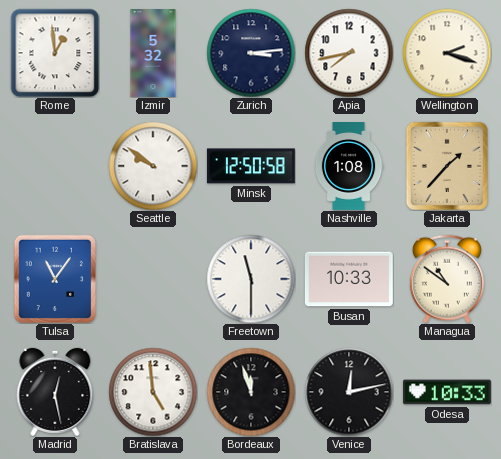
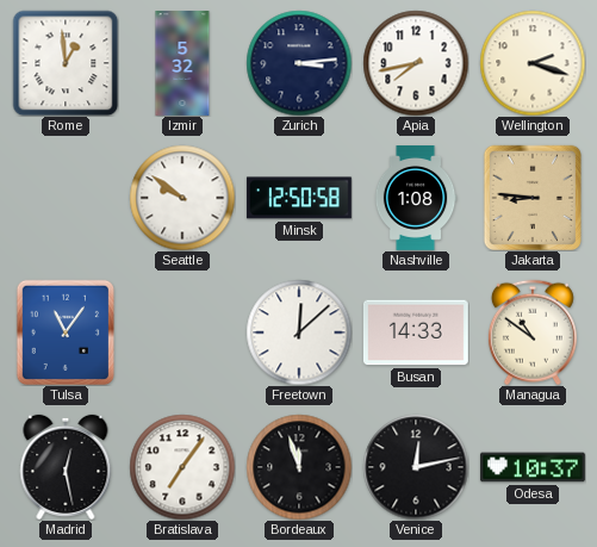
Jakarta: 1:37 -> 8:46
Freetown: 11:30 -> 12:08
Busan: 10:33 -> 14:33
Bratislava: 4:59 -> 7:06
Odesa: 10:33 -> 10:37
